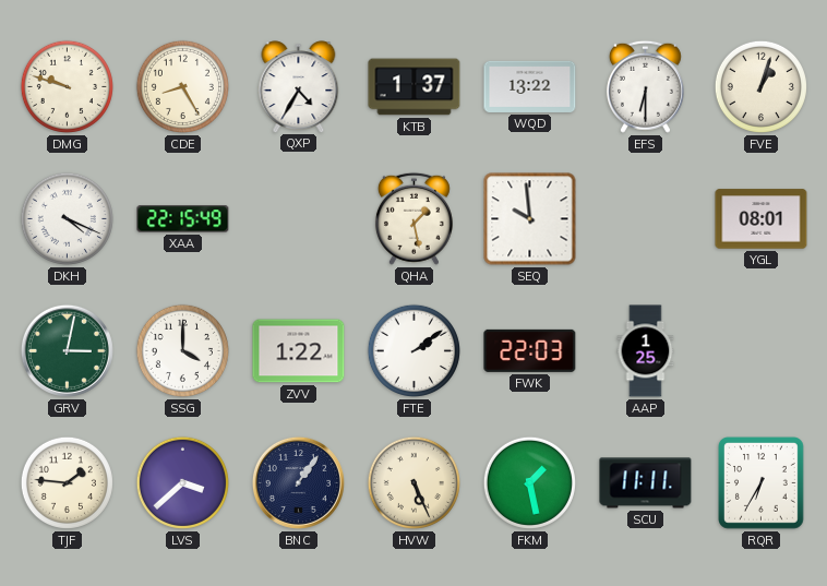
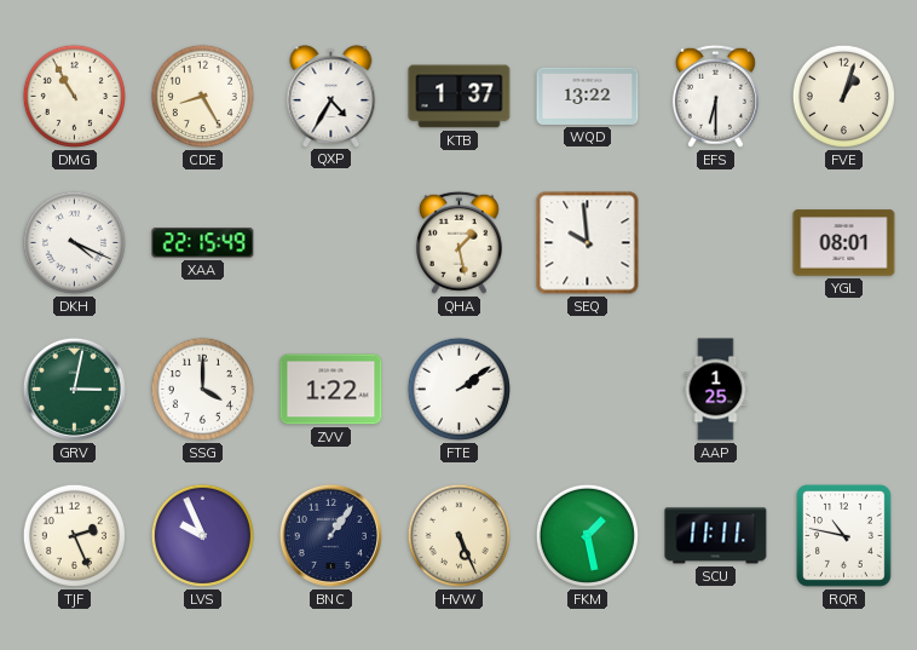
DMG: 9:48 -> 10:55
FWK: 22:03 -> none
TJF: 1:46 -> 2:26
LVS: 3:38 -> 9:56
RQR: 6:35 -> 10:47
